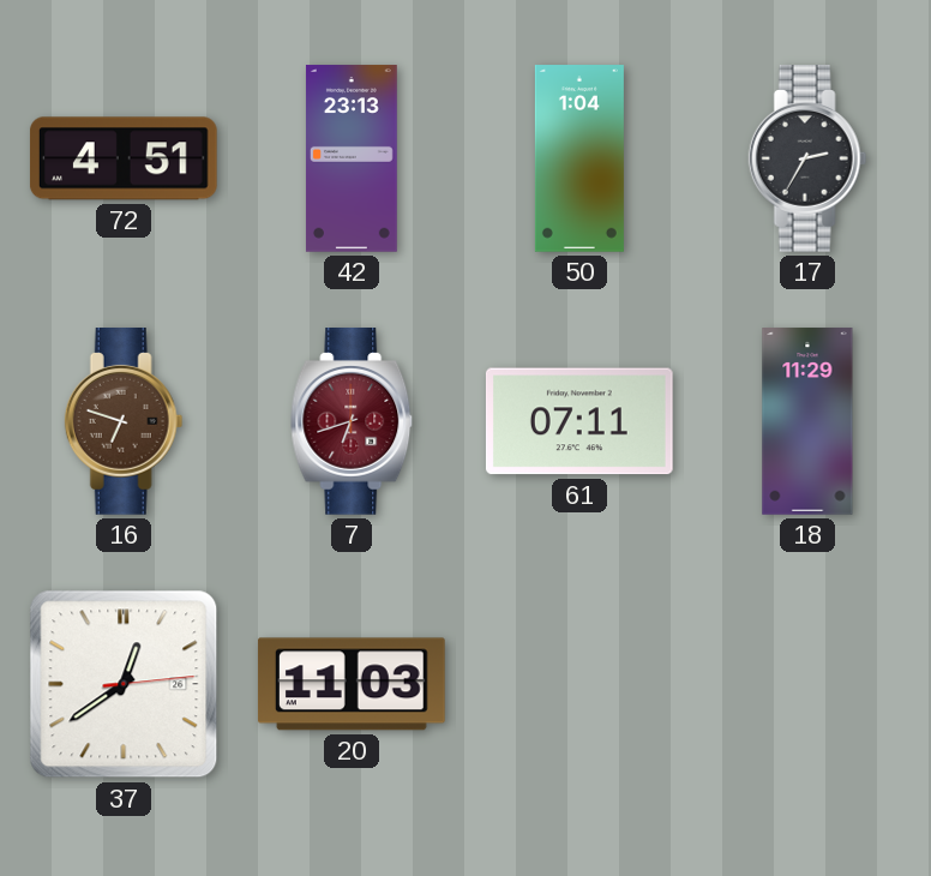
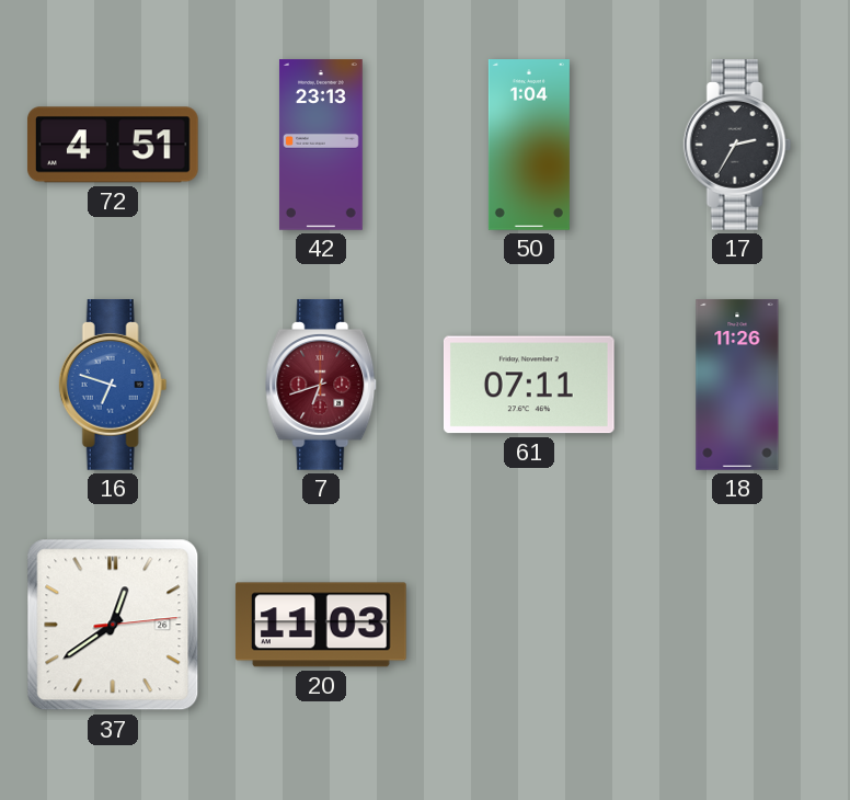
16 dial: brown -> blue
18: 11:29 -> 11:26
